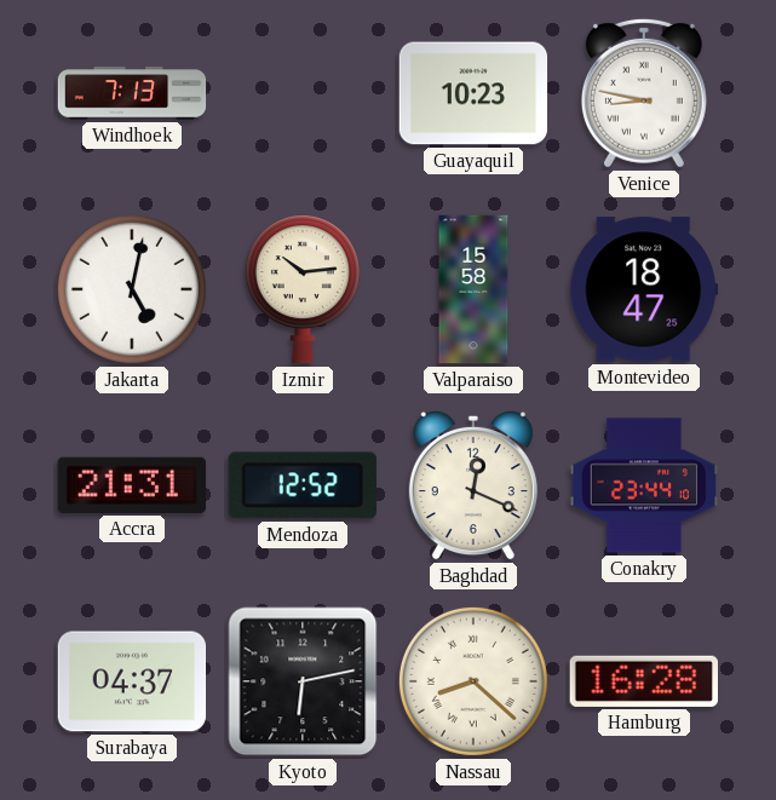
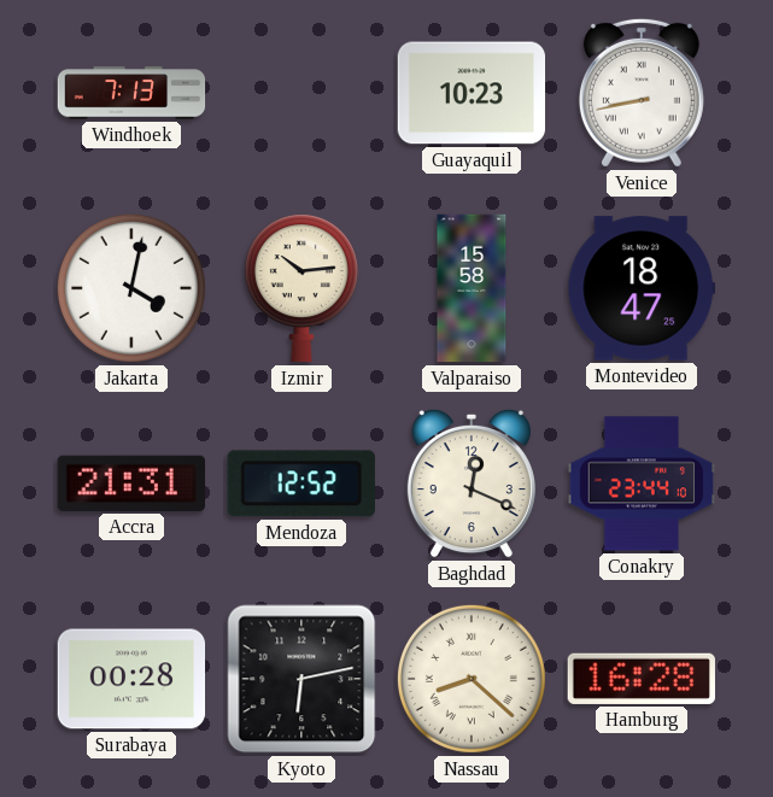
Venice: 8:47 -> 8:43
Jakarta: 5:02 -> 4:02
Surabaya: 04:37 -> 00:28
